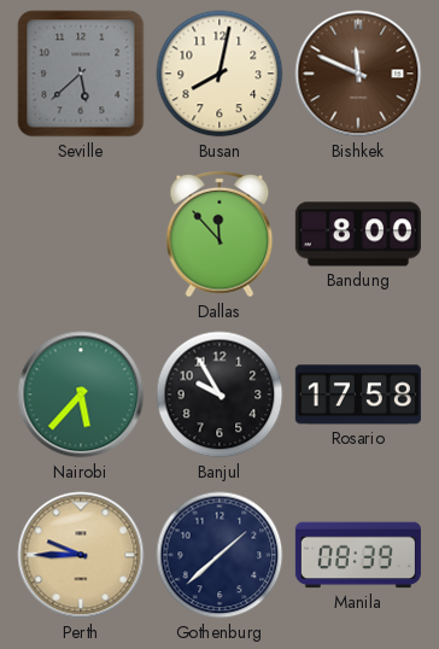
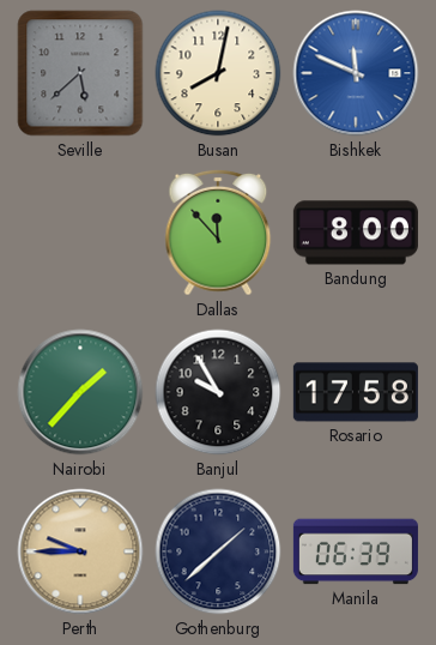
Bishkek dial: brown -> blue
Nairobi: 5:37 -> 1:37
Manila: 08:39 -> 06:39
